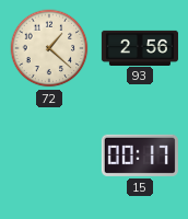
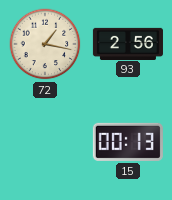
72: 1:22 -> 1:17
15: 00:17 -> 00:13
